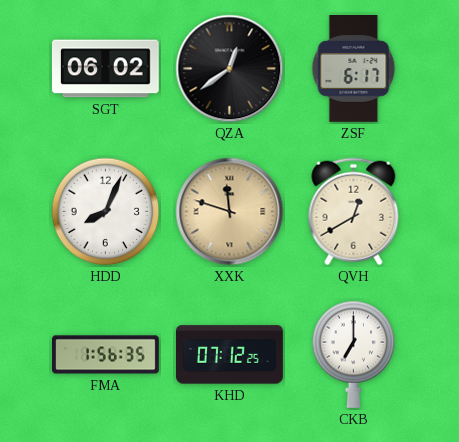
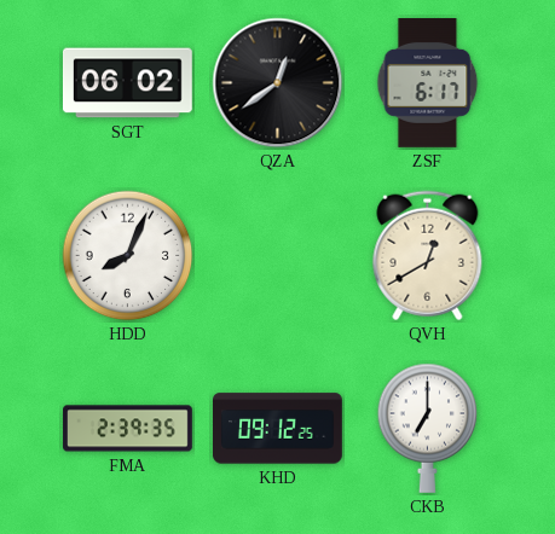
XXK: 11:48 -> none
FMA: 1:56 -> 2:39
KHD: 07:12 -> 09:12
